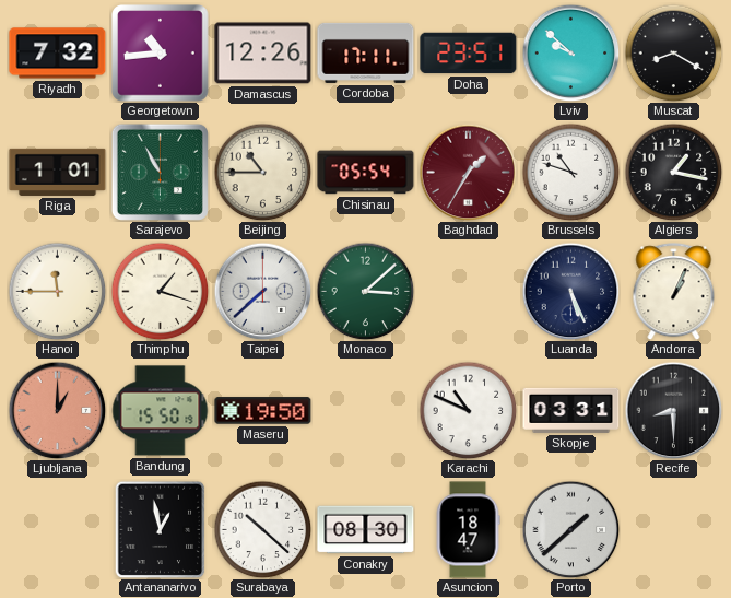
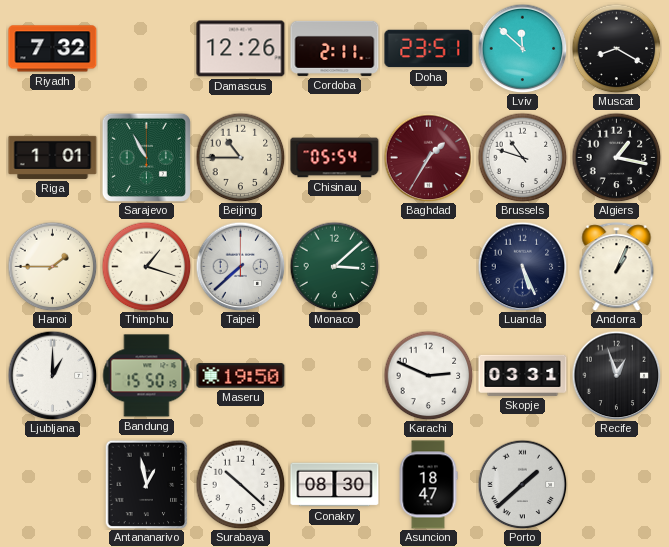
Georgetown: 10:44 -> none
Cordoba: 17:11 -> 2:11
Lviv: 9:52 -> 11:52
Hanoi: 11:45 -> 1:45
Ljubljana dial: salmon -> white
Karachi: 10:49 -> 2:49
Recife: 8:30 -> 12:57
